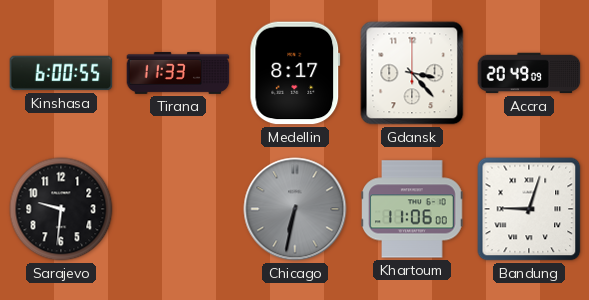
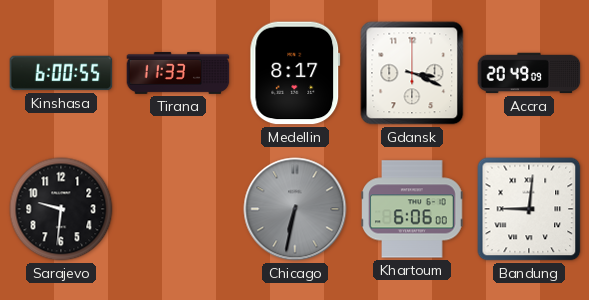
Gdansk: 3:23 -> 3:19
Khartoum: 11:06 -> 6:06
Bandung: 9:03 -> 9:01
